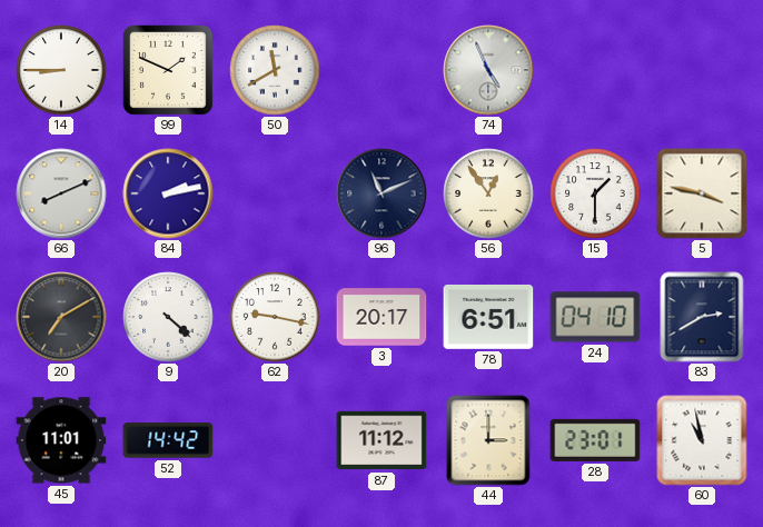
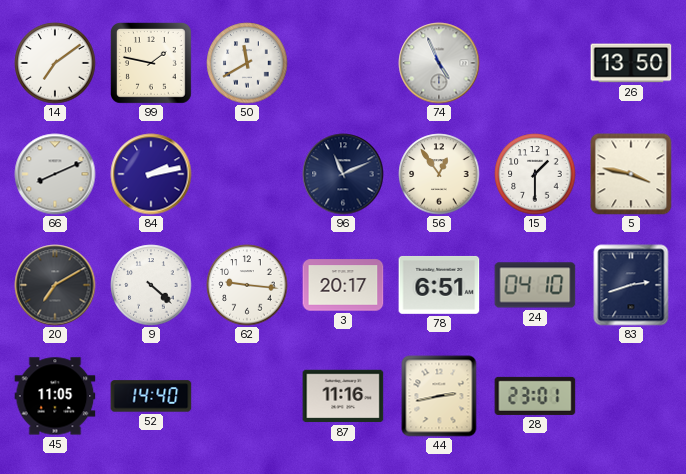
14: 8:45 -> 7:09
99: 1:49 -> 1:47
26: none -> 13:50
62: 9:17 -> 9:16
83: 2:40 -> 2:42
45: 11:01 -> 11:05
52: 14:42 -> 14:40
87: 11:12 -> 11:16
44: 3:00 -> 2:43
60: 10:58 -> none
